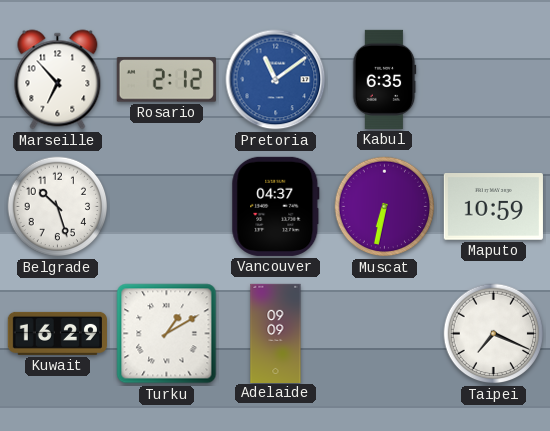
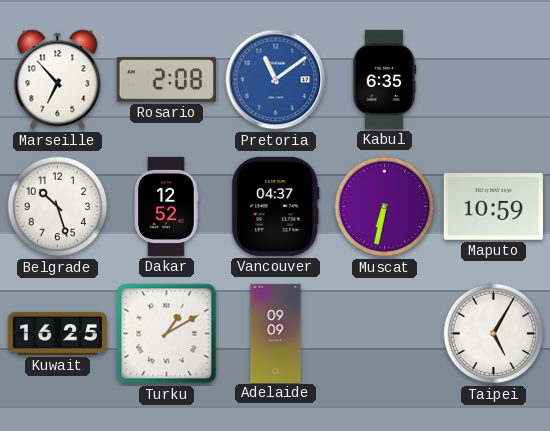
Rosario: 2:12 -> 2:08
Dakar: none -> 12:52
Kuwait: 16:29 -> 16:25
Taipei: 7:19 -> 5:05
